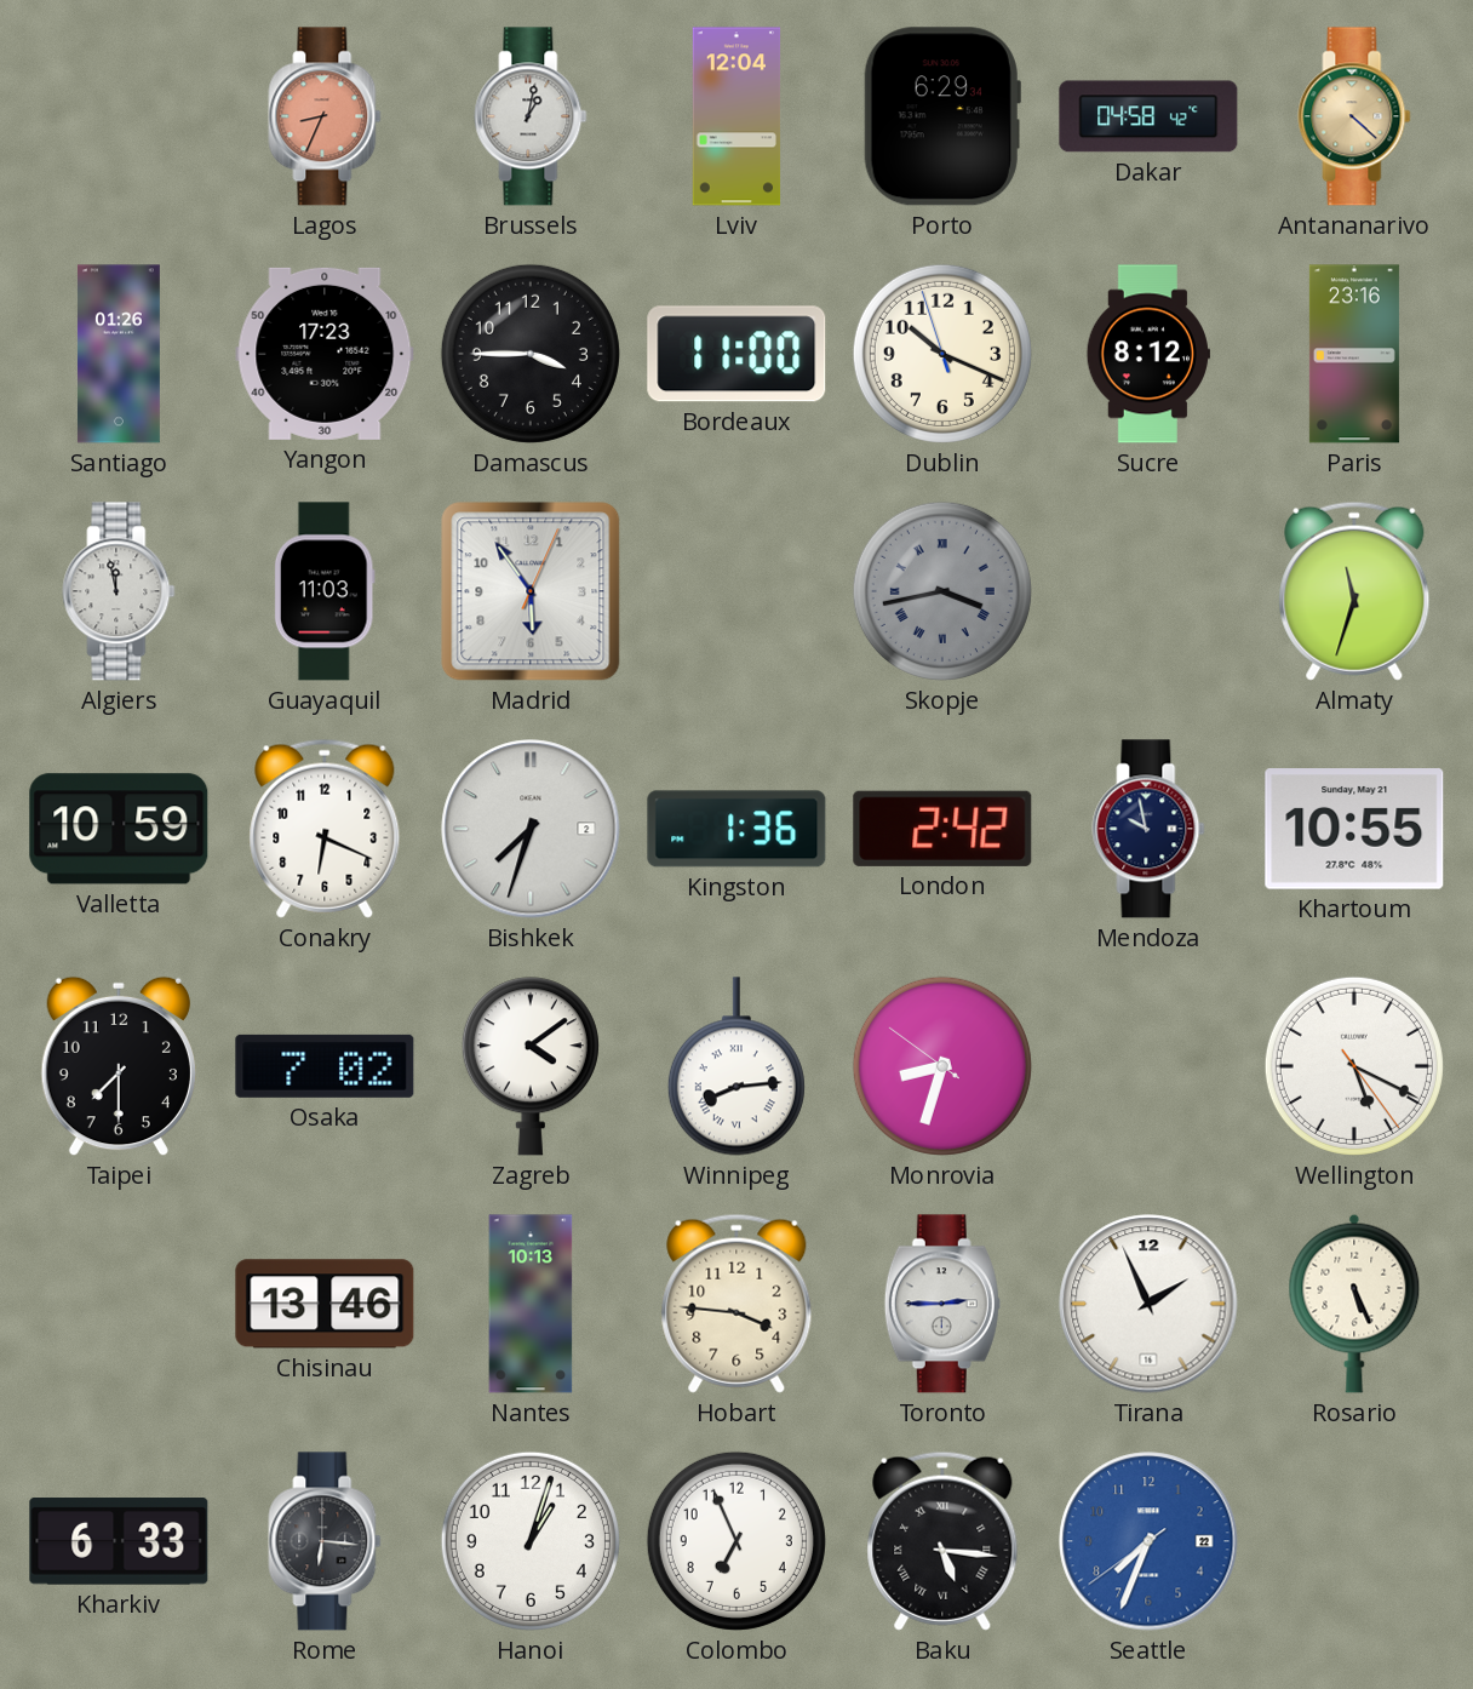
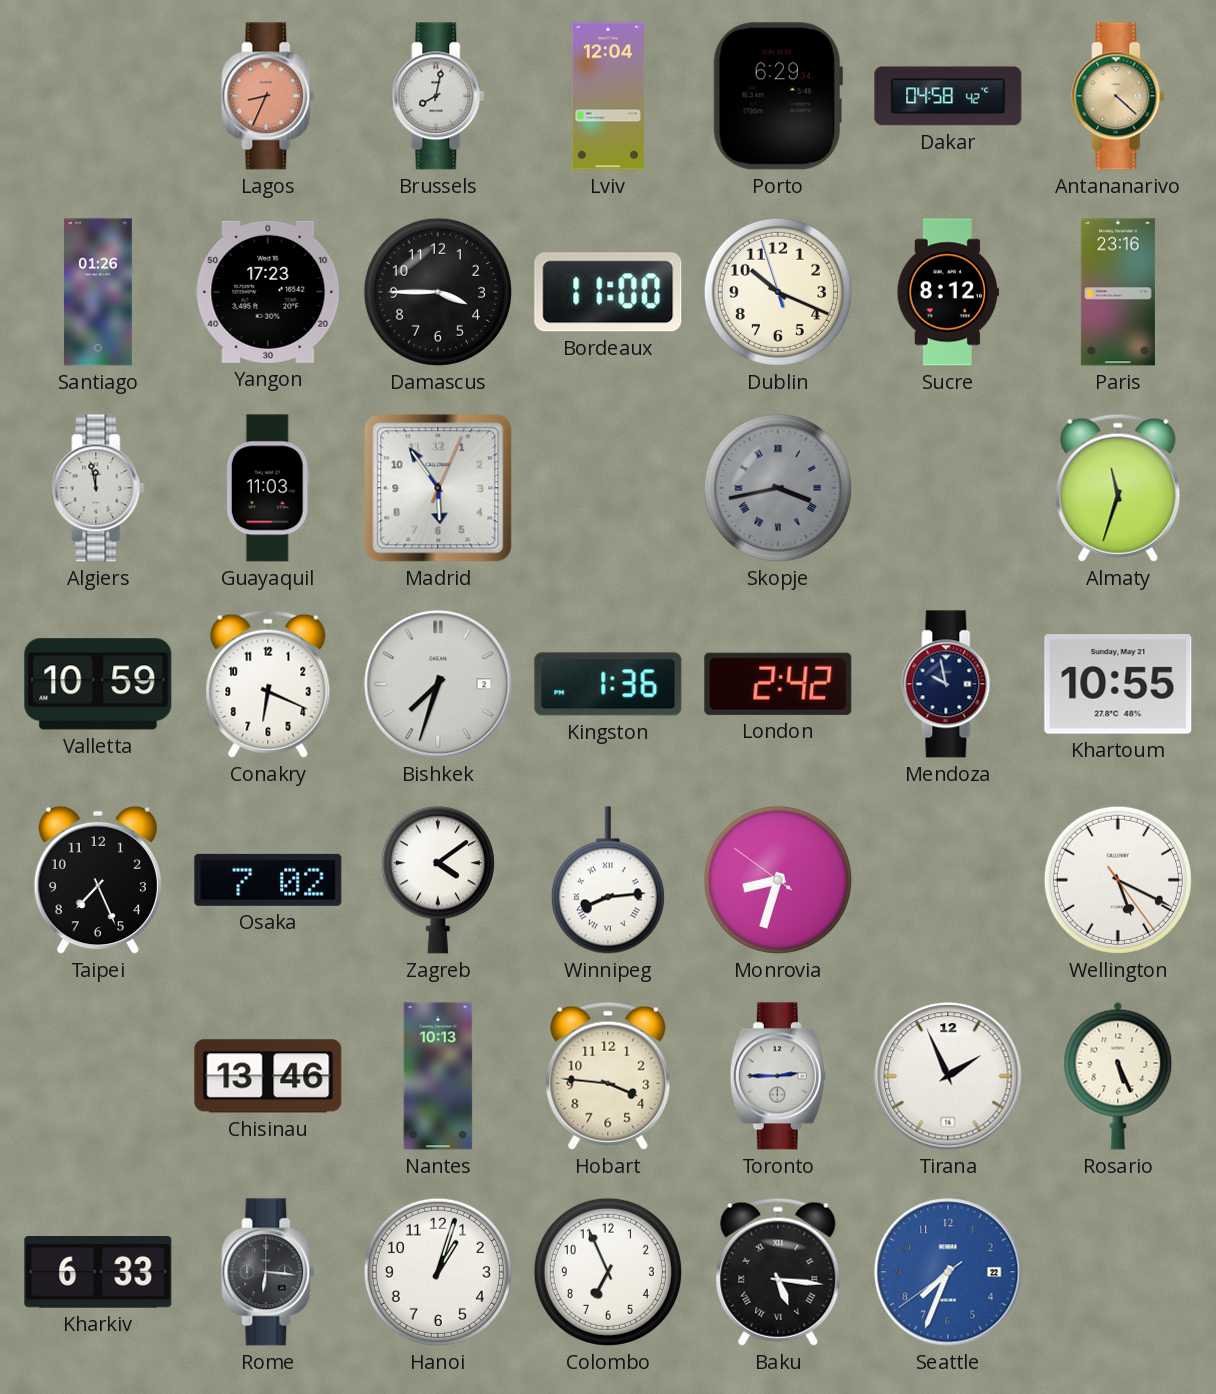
Brussels: 1:02 -> 8:02
Taipei: 7:30 -> 7:26
